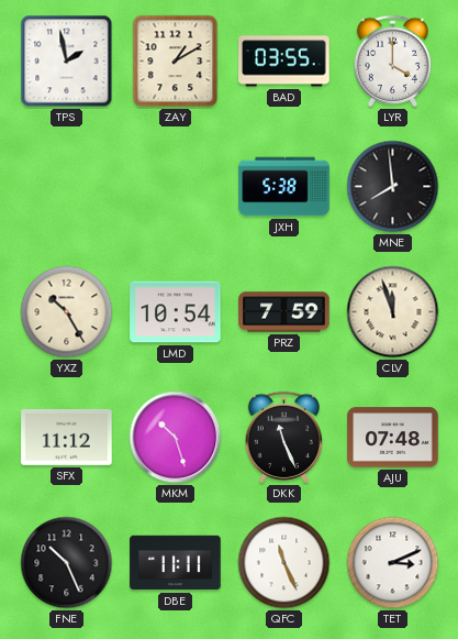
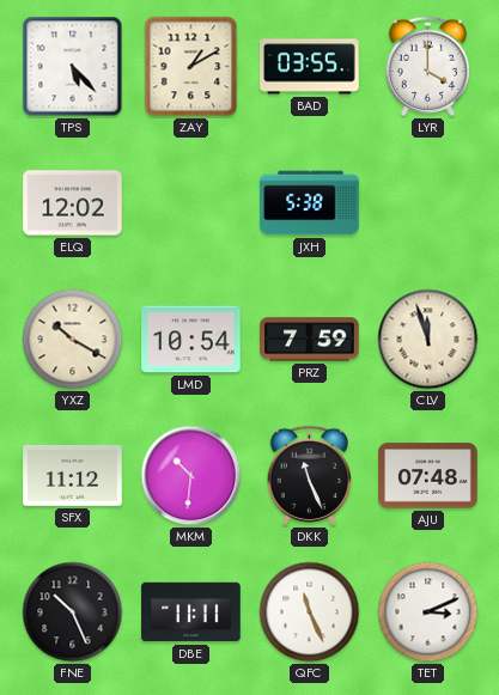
TPS: 1:58 -> 5:23
ELQ: none -> 12:02
MNE: 7:59 -> none
YXZ: 10:25 -> 10:20
MKM: 10:27 -> 10:31
